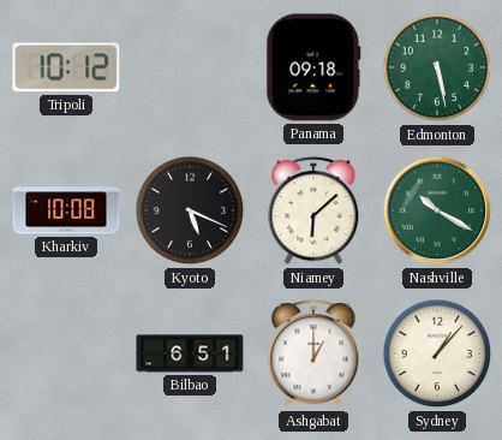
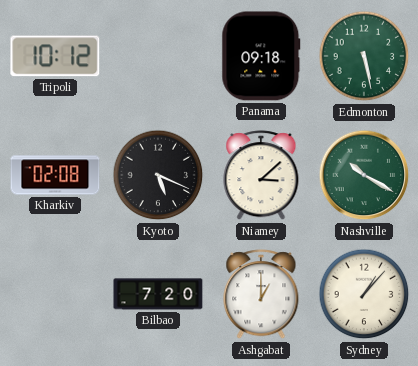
Kharkiv: 10:08 -> 02:08
Niamey: 6:08 -> 3:08
Bilbao: 6:51 -> 7:20
